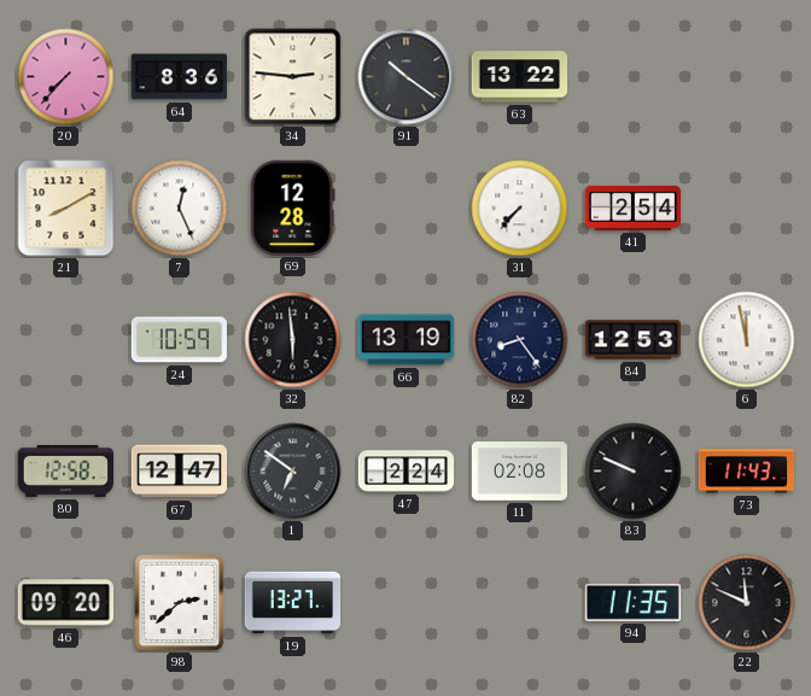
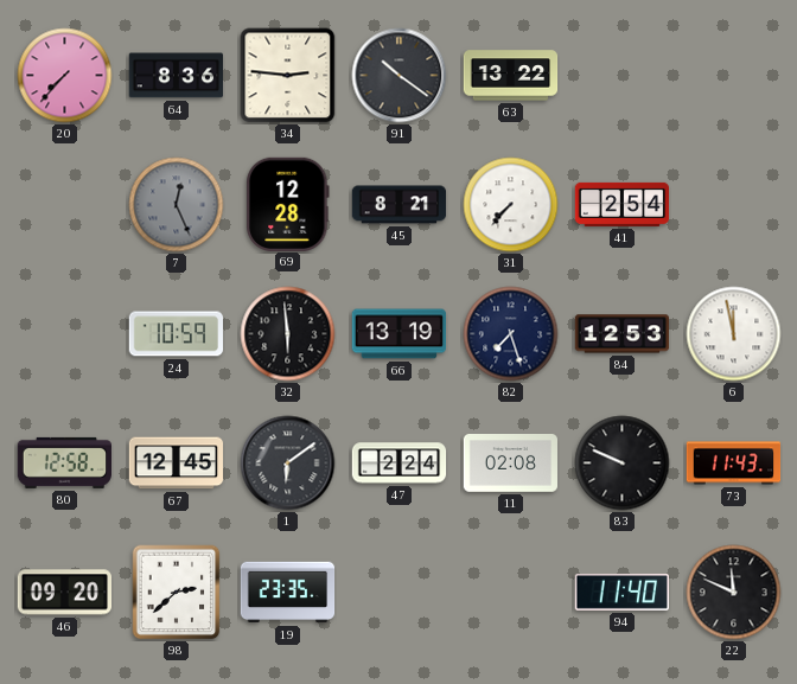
21: 8:10 -> none
7 dial: white -> grey
45: none -> 8:21
82: 8:24 -> 7:27
67: 12:47 -> 12:45
1: 6:51 -> 6:09
19: 13:27 -> 23:35
94: 11:35 -> 11:40
